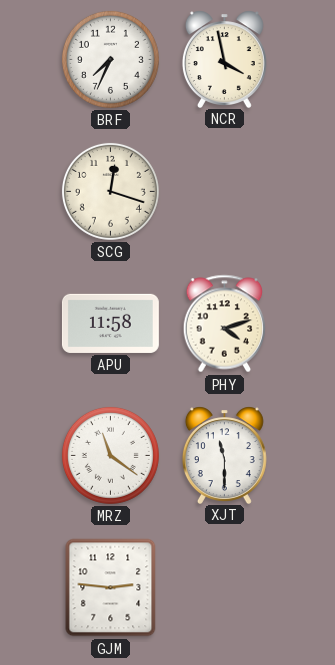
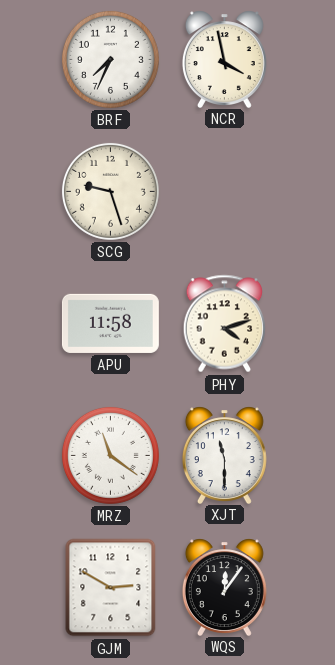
SCG: 12:18 -> 9:27
GJM: 2:46 -> 2:50
WQS: none -> 12:06
